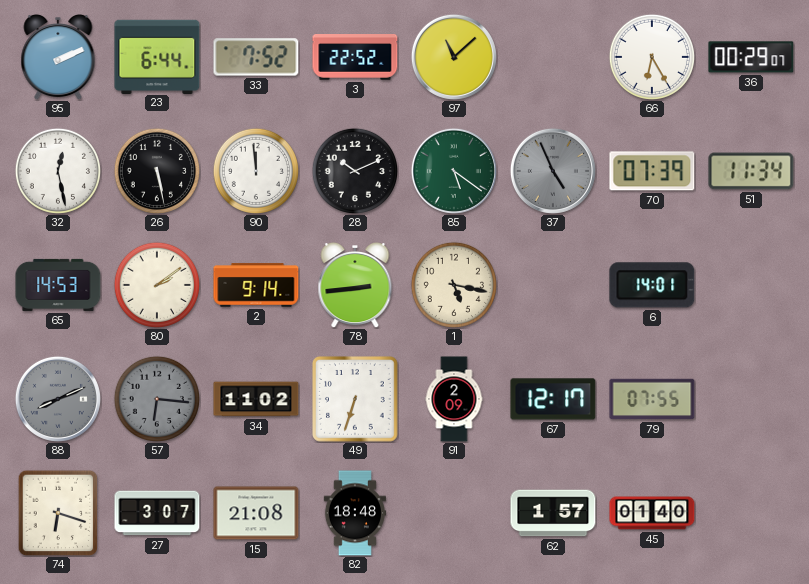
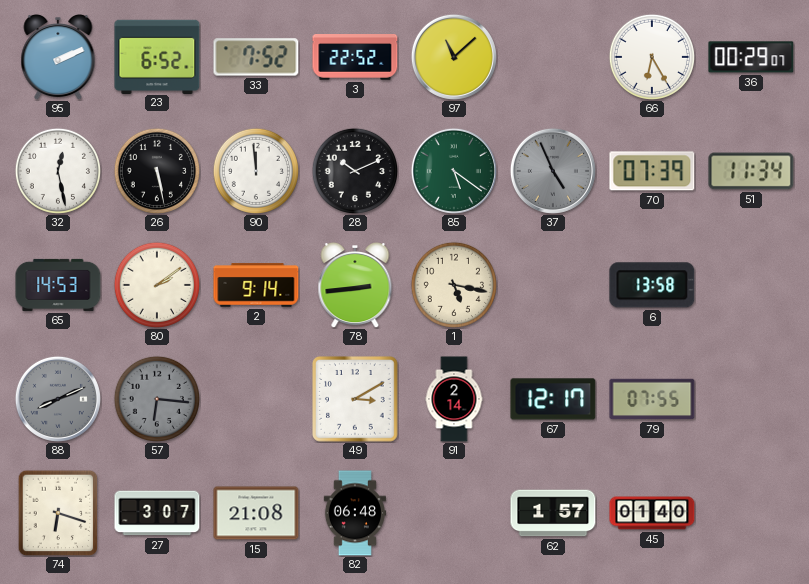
23: 6:44 -> 6:52
6: 14:01 -> 13:58
34: 11:02 -> none
49: 6:33 -> 3:10
91: 2:09 -> 2:14
82: 18:48 -> 06:48
